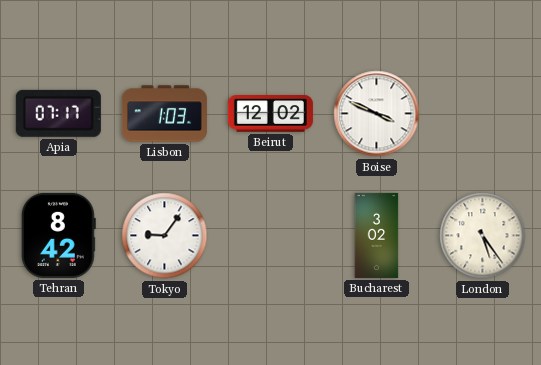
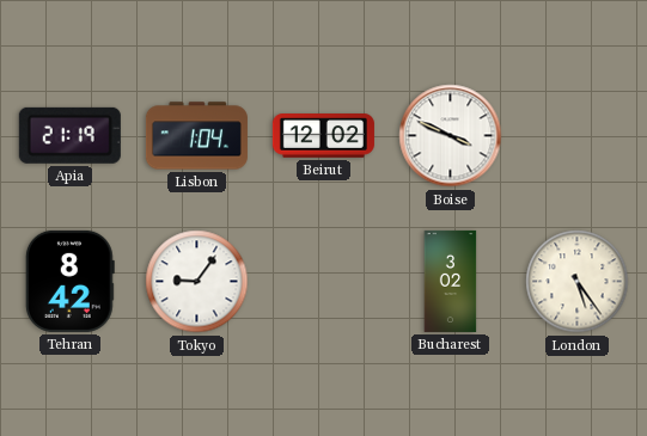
Apia: 07:17 -> 21:19
Lisbon: 1:03 -> 1:04
